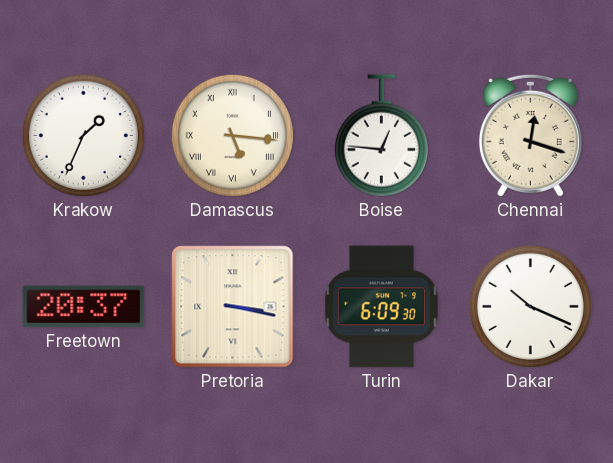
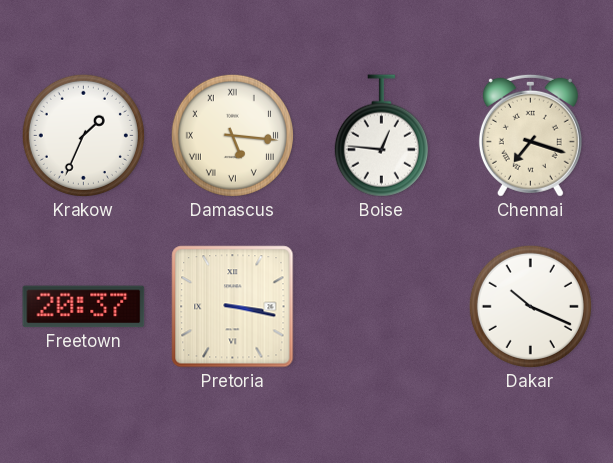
Chennai: 12:18 -> 7:18
Turin: 6:09 -> none
